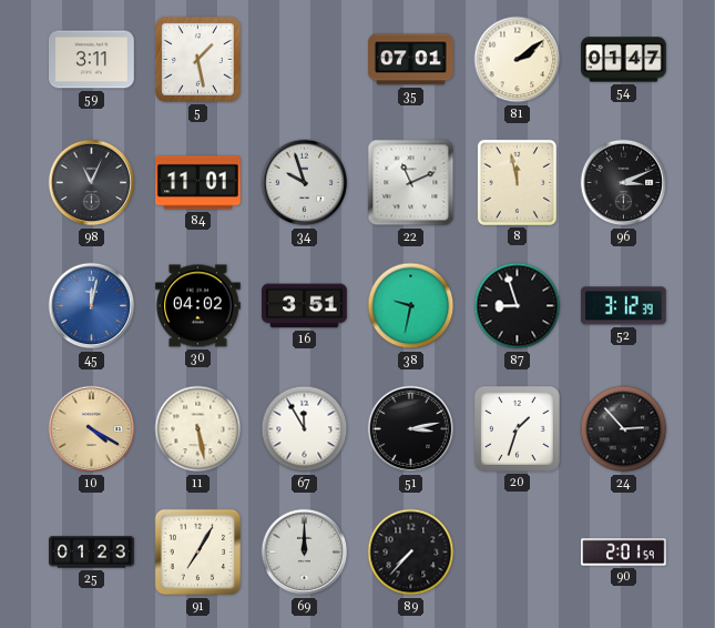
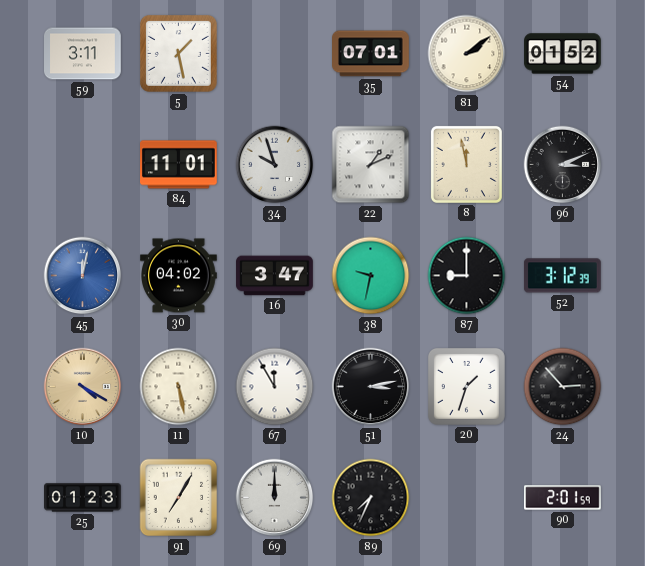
54: 01:47 -> 01:52
98: 11:04 -> none
22: 11:11 -> 1:11
16: 3:51 -> 3:47
87: 8:57 -> 9:00
89: 7:37 -> 7:34
